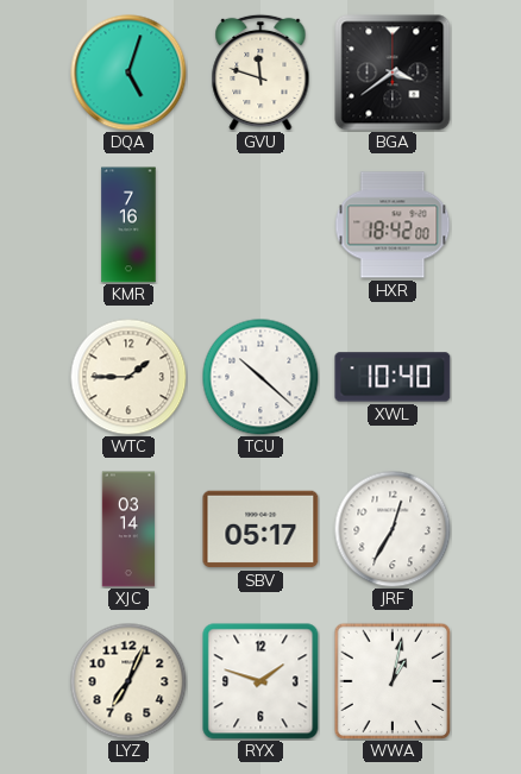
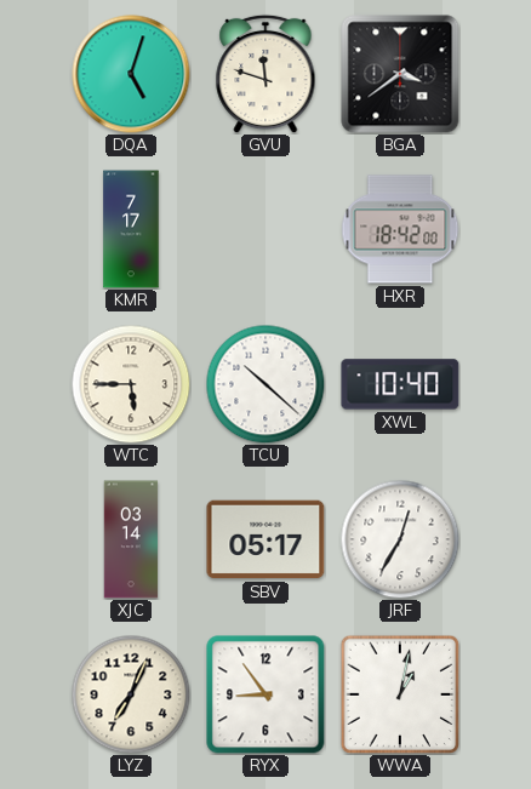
KMR: 7:16 -> 7:17
WTC: 1:45 -> 5:45
RYX: 1:48 -> 8:54
